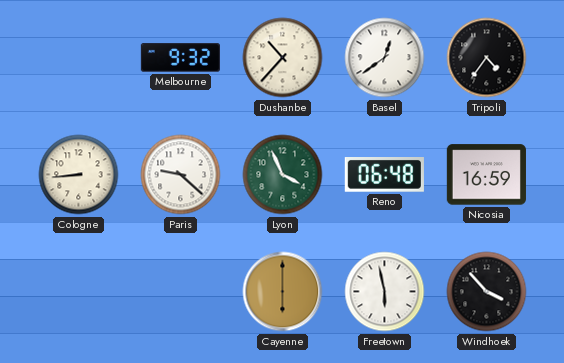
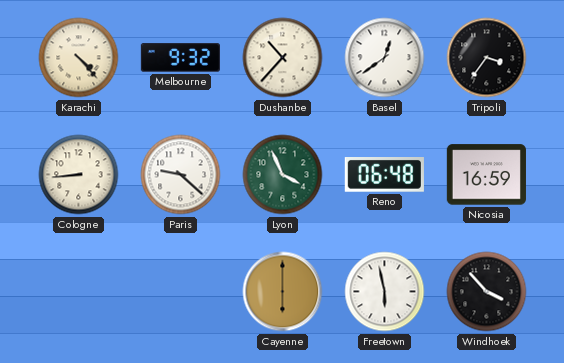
Karachi: none -> 4:23
Tripoli: 4:36 -> 3:36
